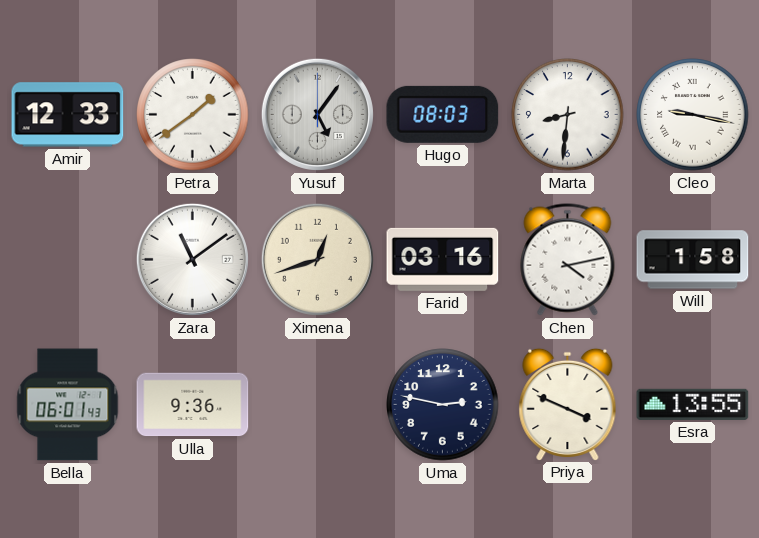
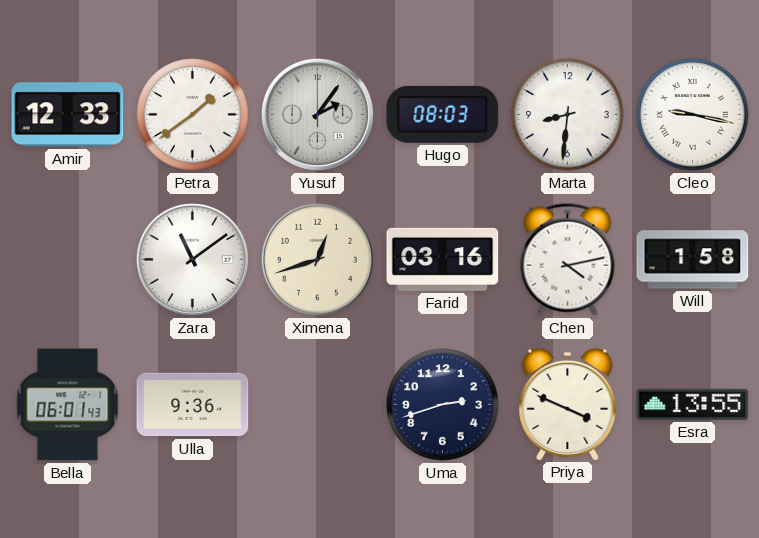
Yusuf: 5:06 -> 2:06
Uma: 2:47 -> 2:42
